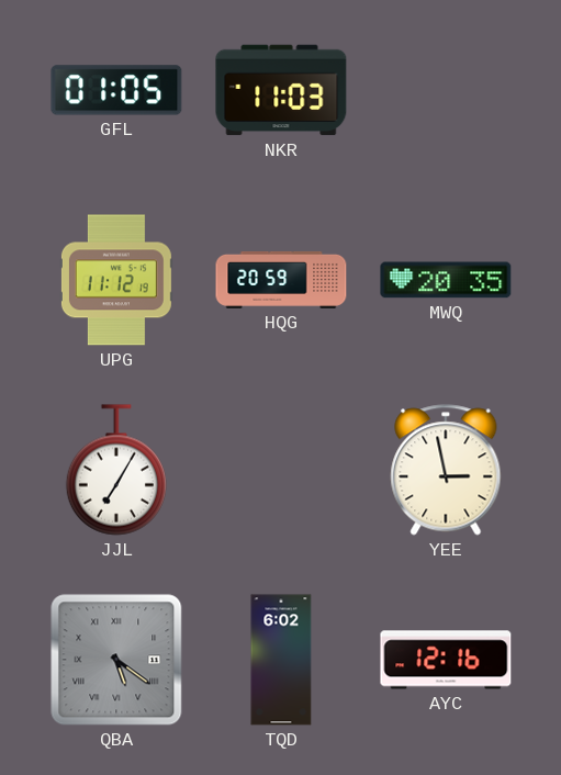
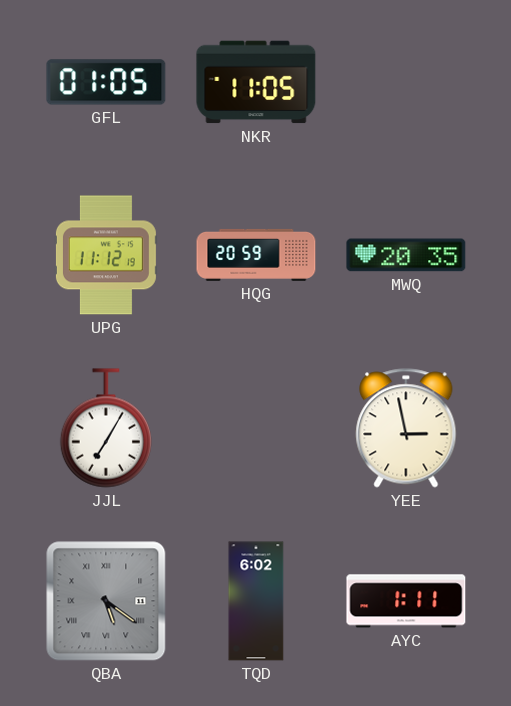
NKR: 11:03 -> 11:05
AYC: 12:16 -> 1:11
